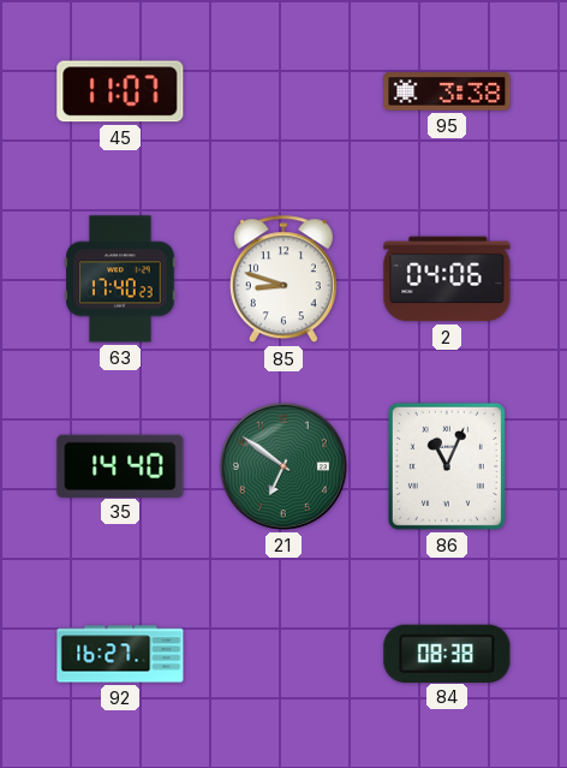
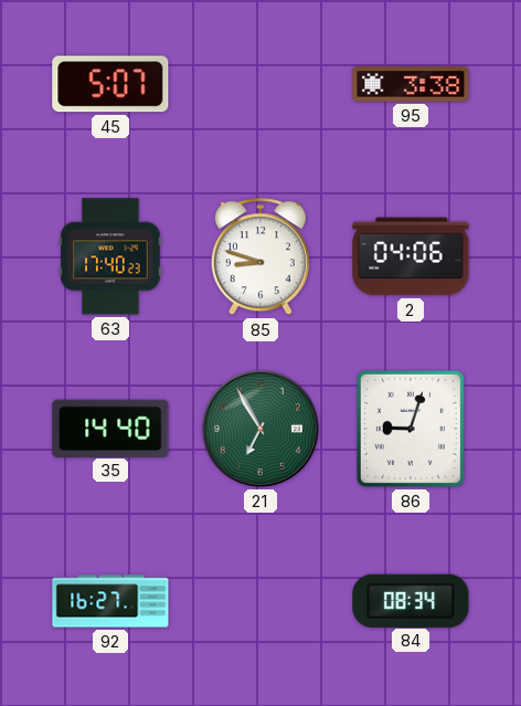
45: 11:07 -> 5:07
21: 6:51 -> 6:55
86: 11:04 -> 9:03
84: 08:38 -> 08:34
